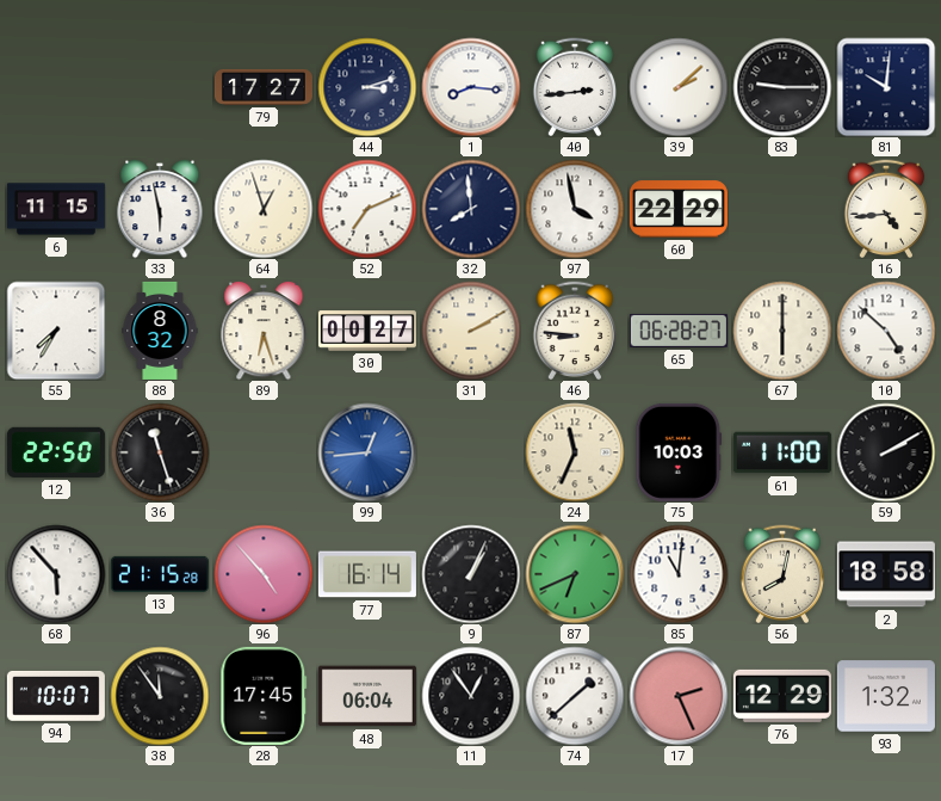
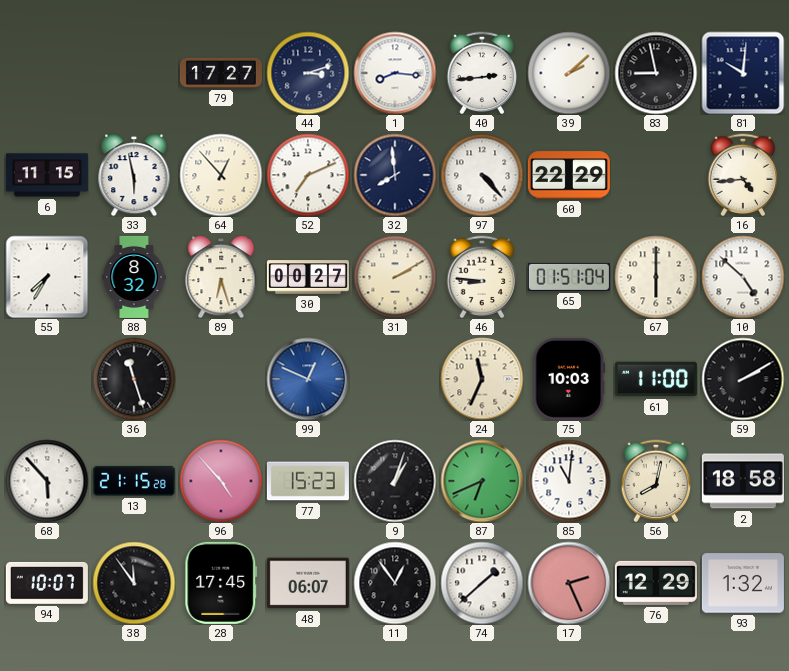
83: 9:15 -> 8:58
64: 12:57 -> 12:53
97: 3:58 -> 4:23
65: 06:28 -> 01:51
12: 22:50 -> none
99: 12:44 -> 12:49
77: 16:14 -> 15:23
9: 1:04 -> 1:03
48: 06:04 -> 06:07
